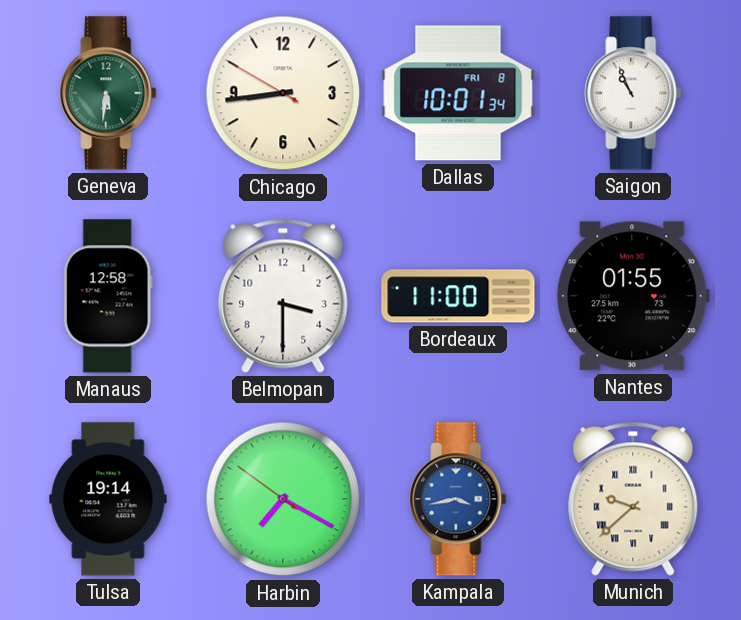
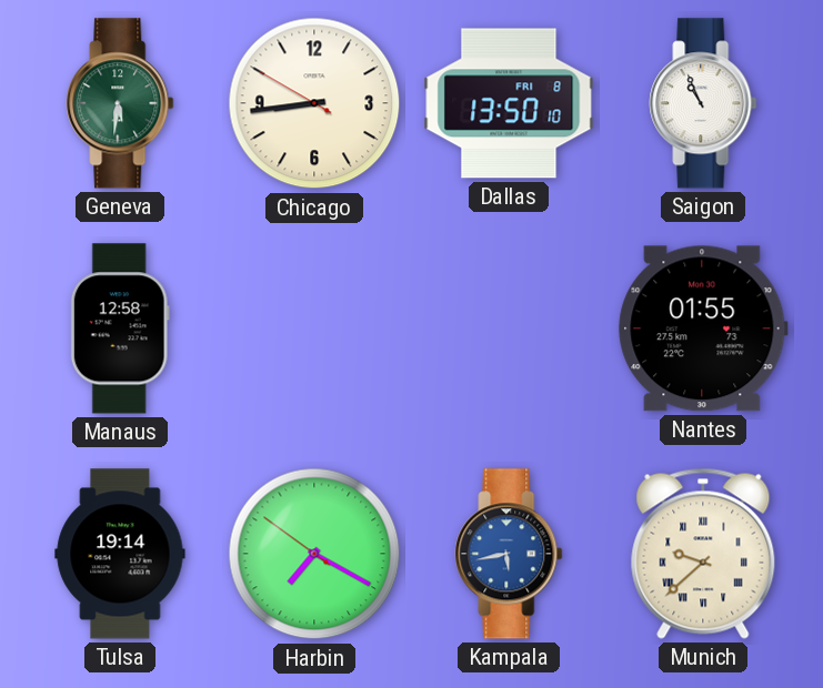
Dallas: 10:01 -> 13:50
Belmopan: 3:30 -> none
Bordeaux: 11:00 -> none
Kampala: 3:43 -> 5:43
